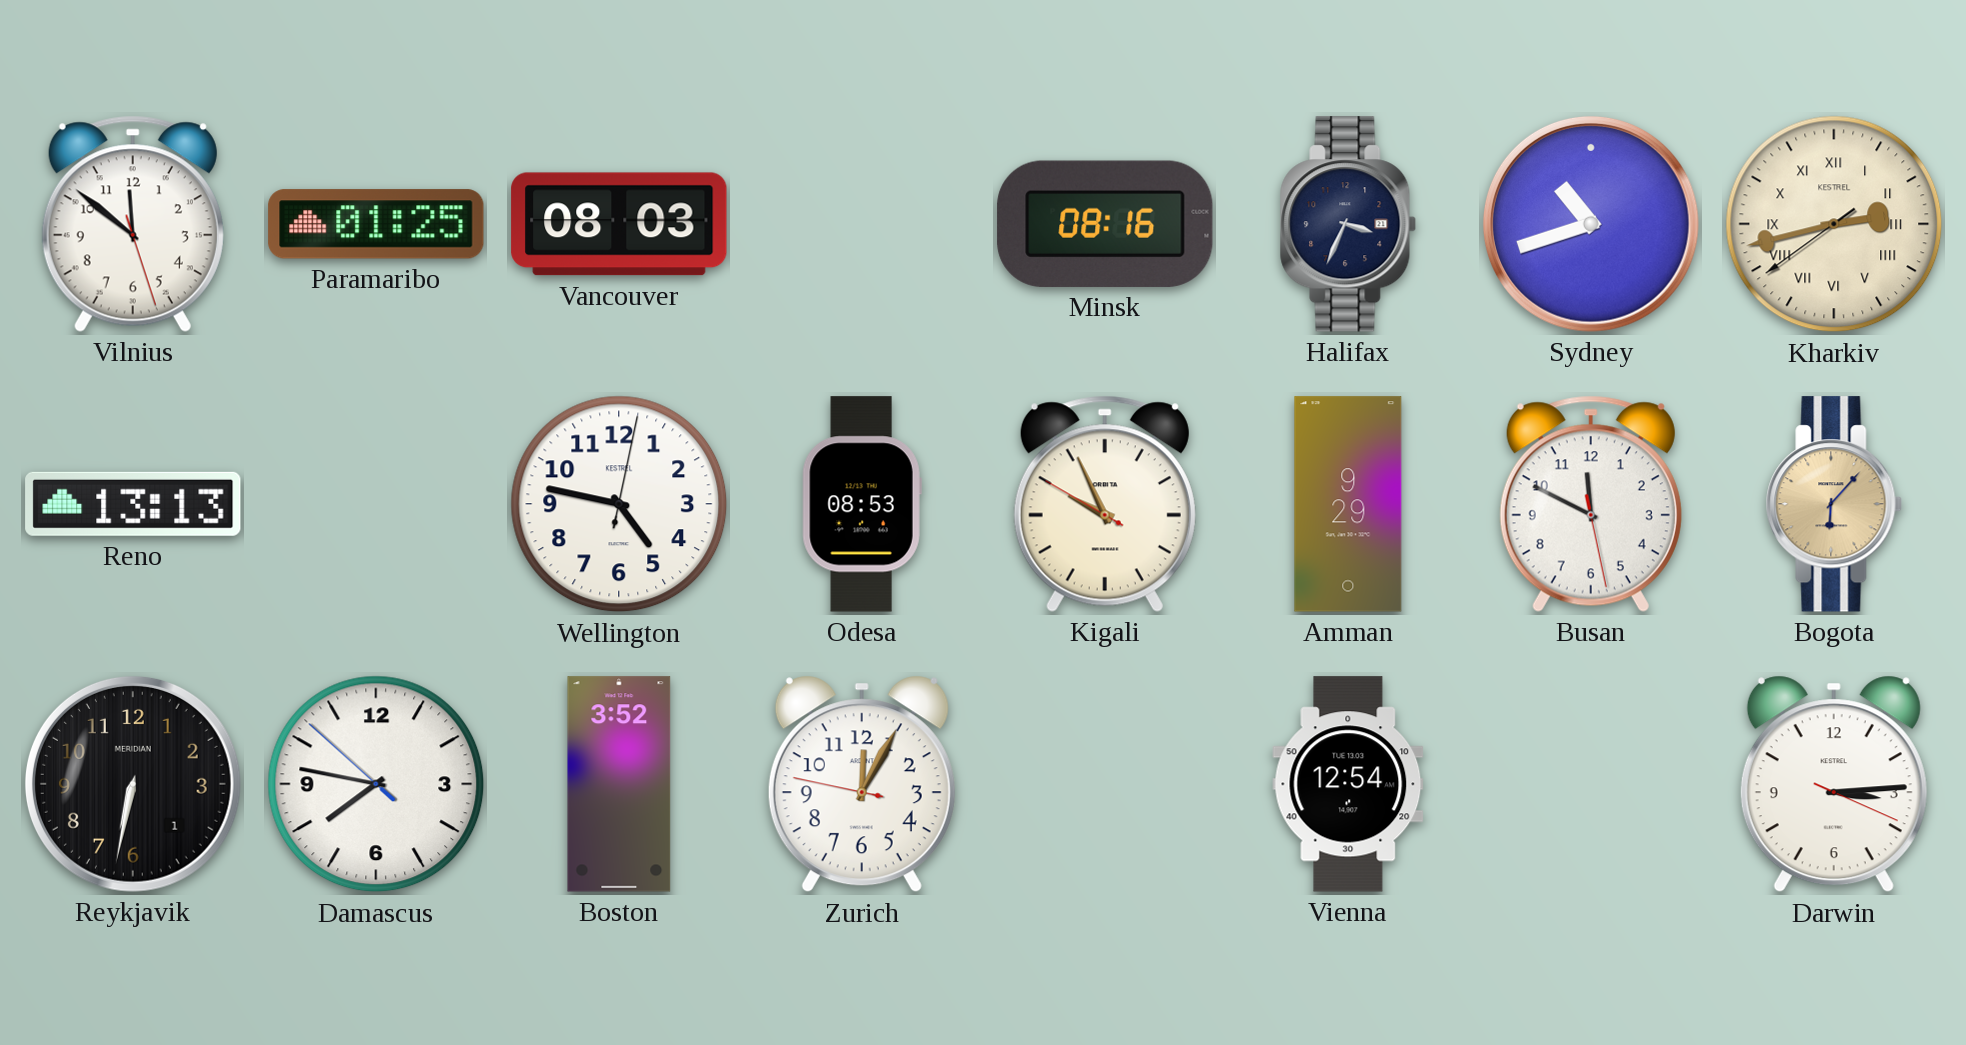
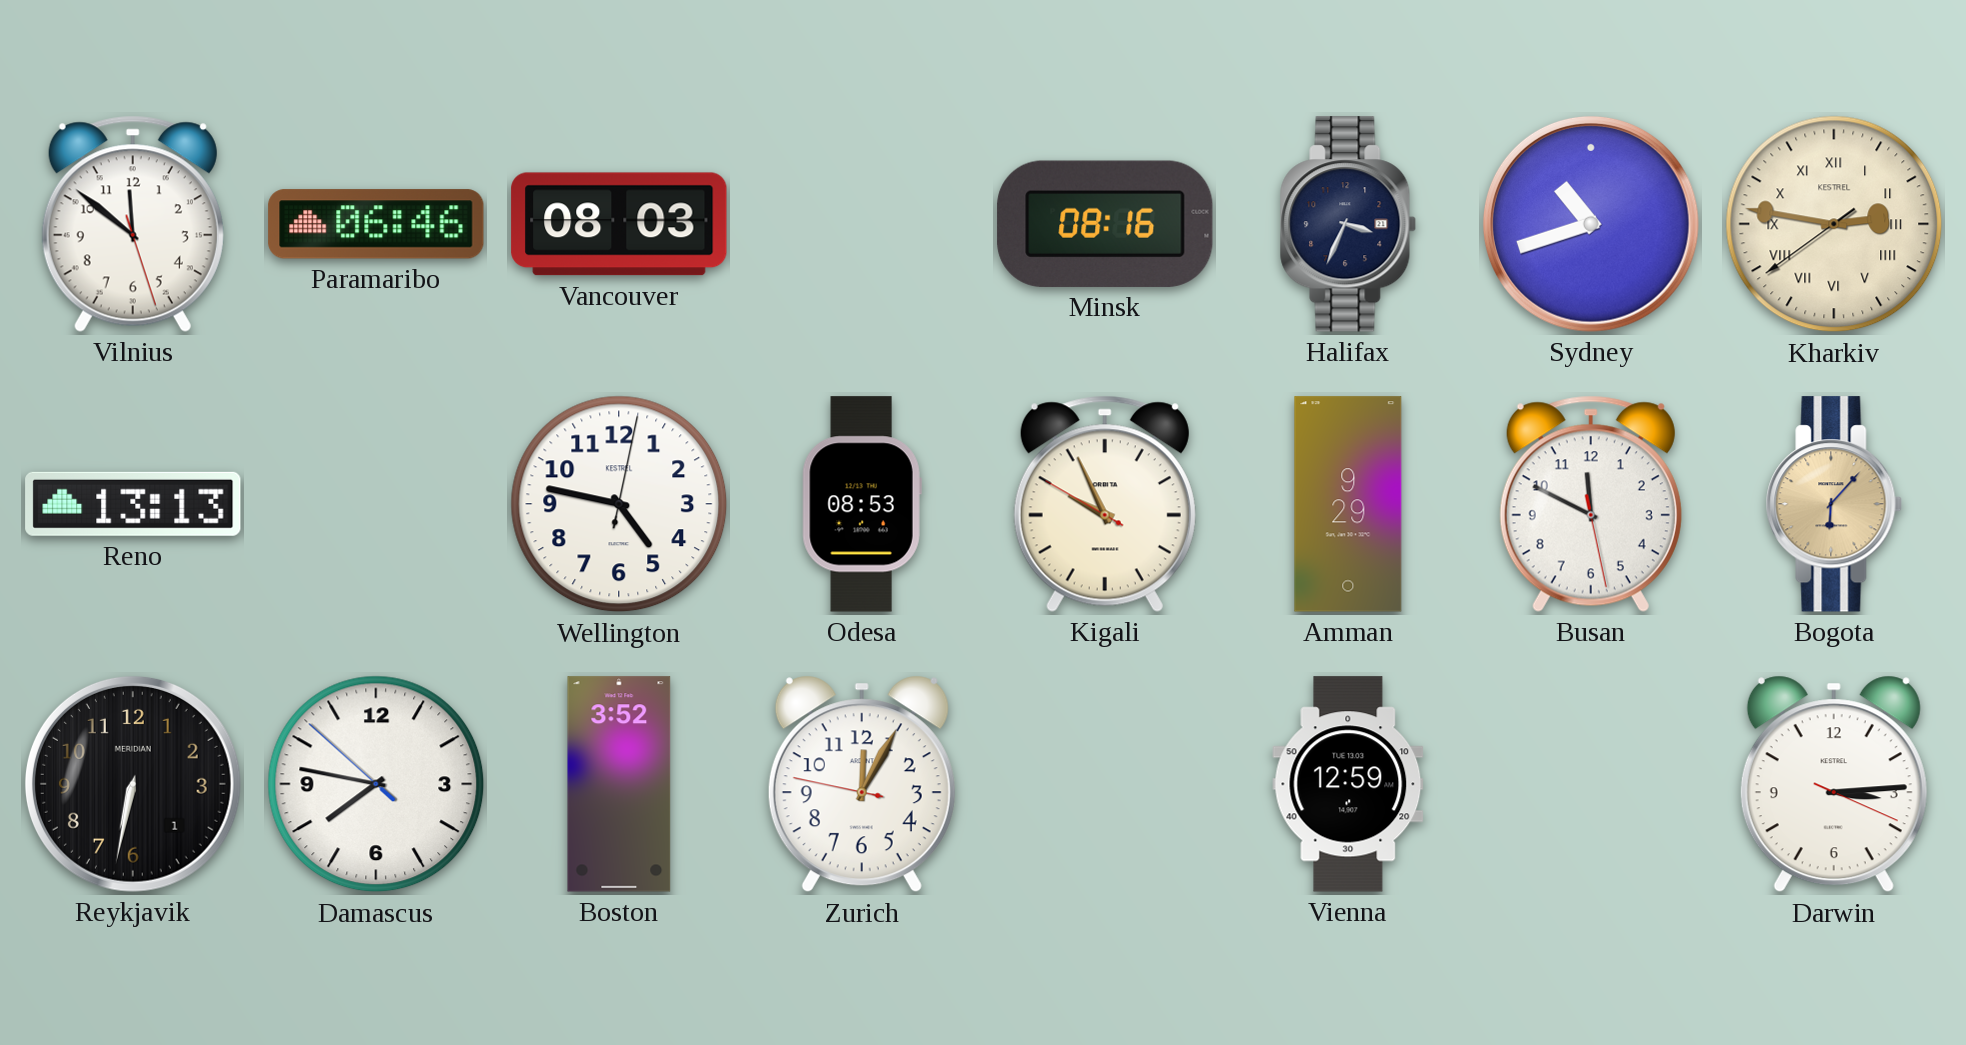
Paramaribo: 01:25 -> 06:46
Kharkiv: 2:42 -> 2:46
Vienna: 12:54 -> 12:59
